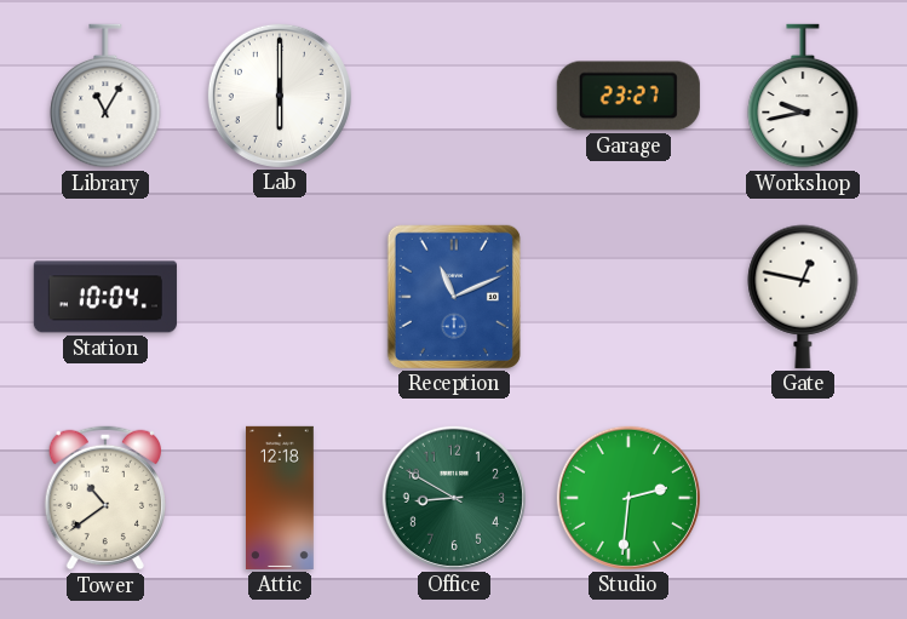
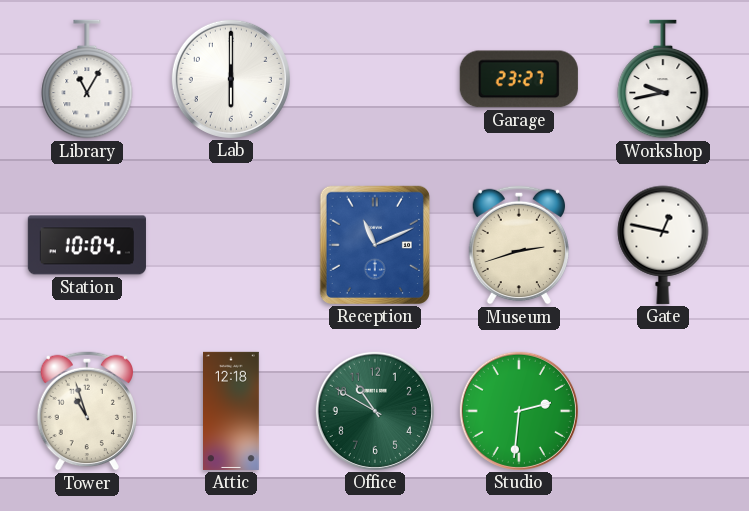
Museum: none -> 2:42
Tower: 10:39 -> 10:57
Office: 8:50 -> 10:50
